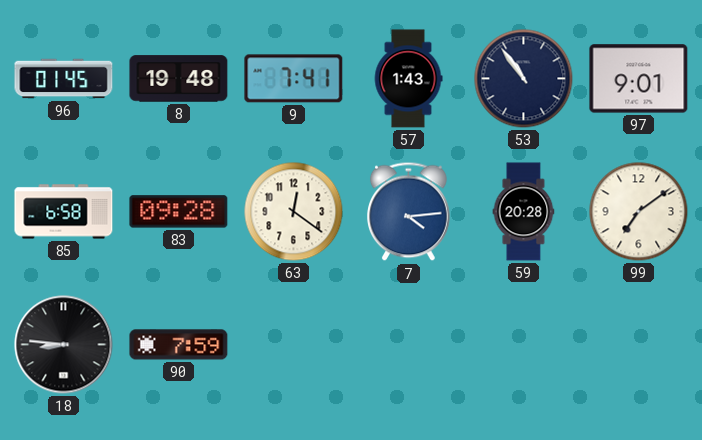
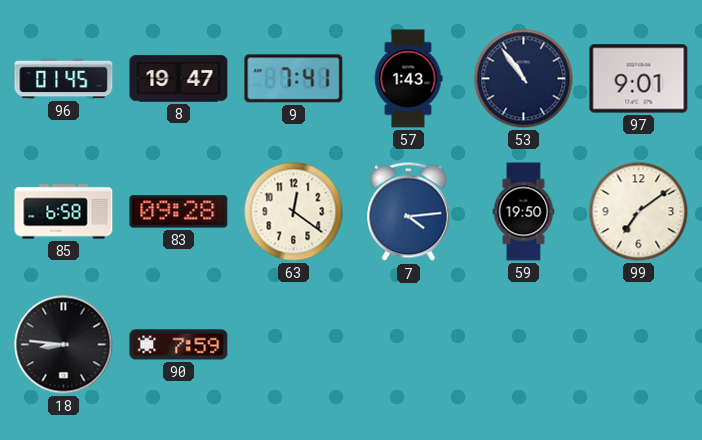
8: 19:48 -> 19:47
59: 20:28 -> 19:50
